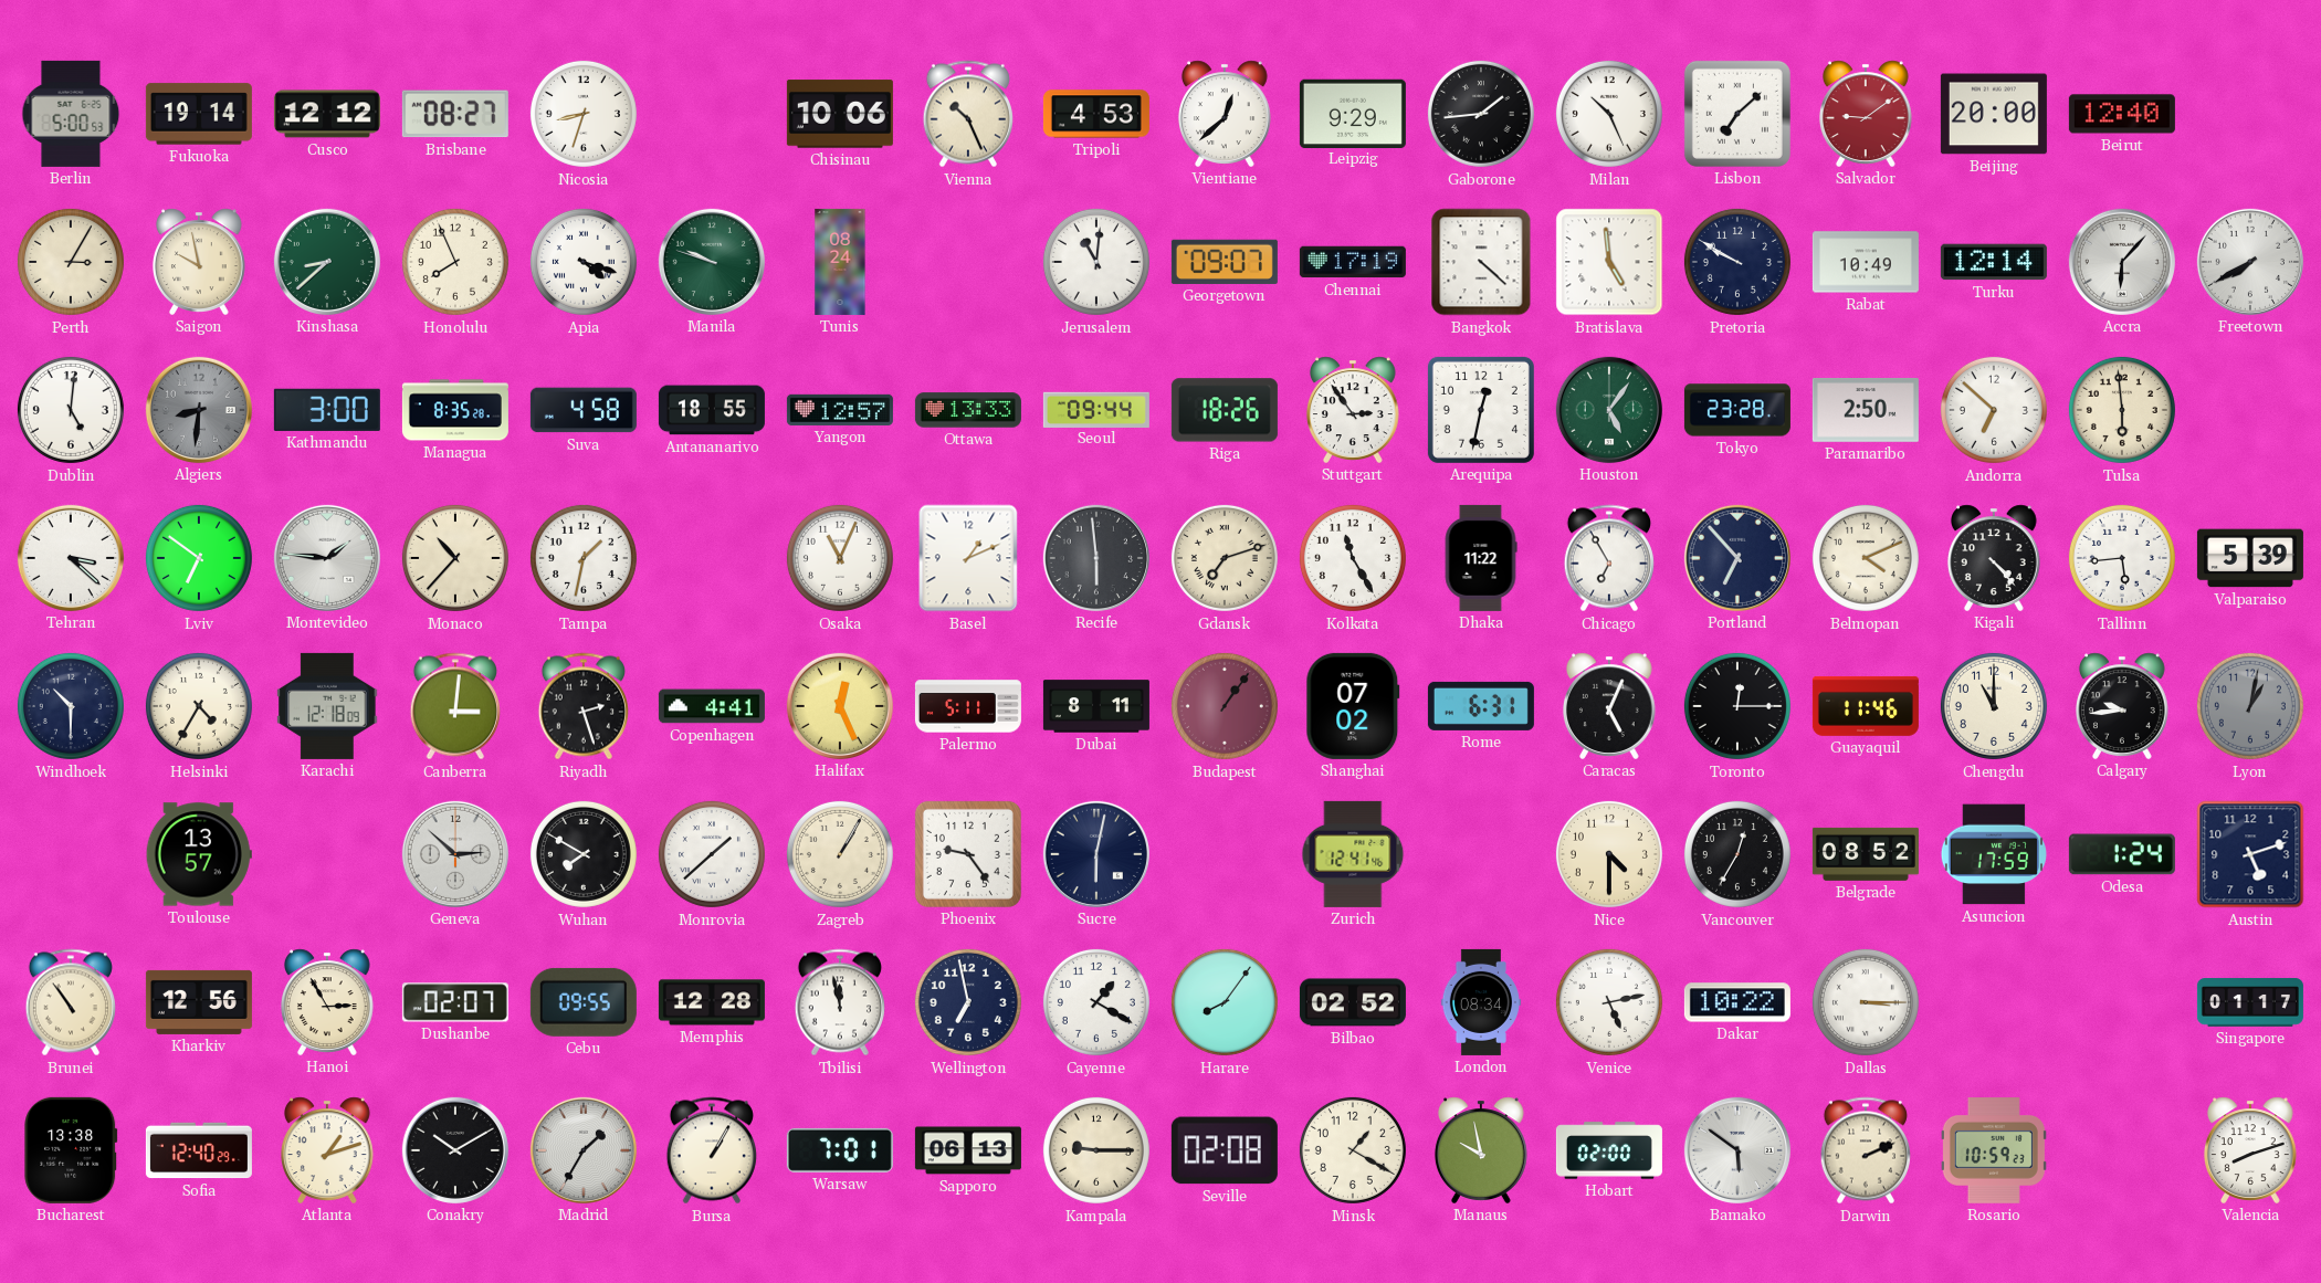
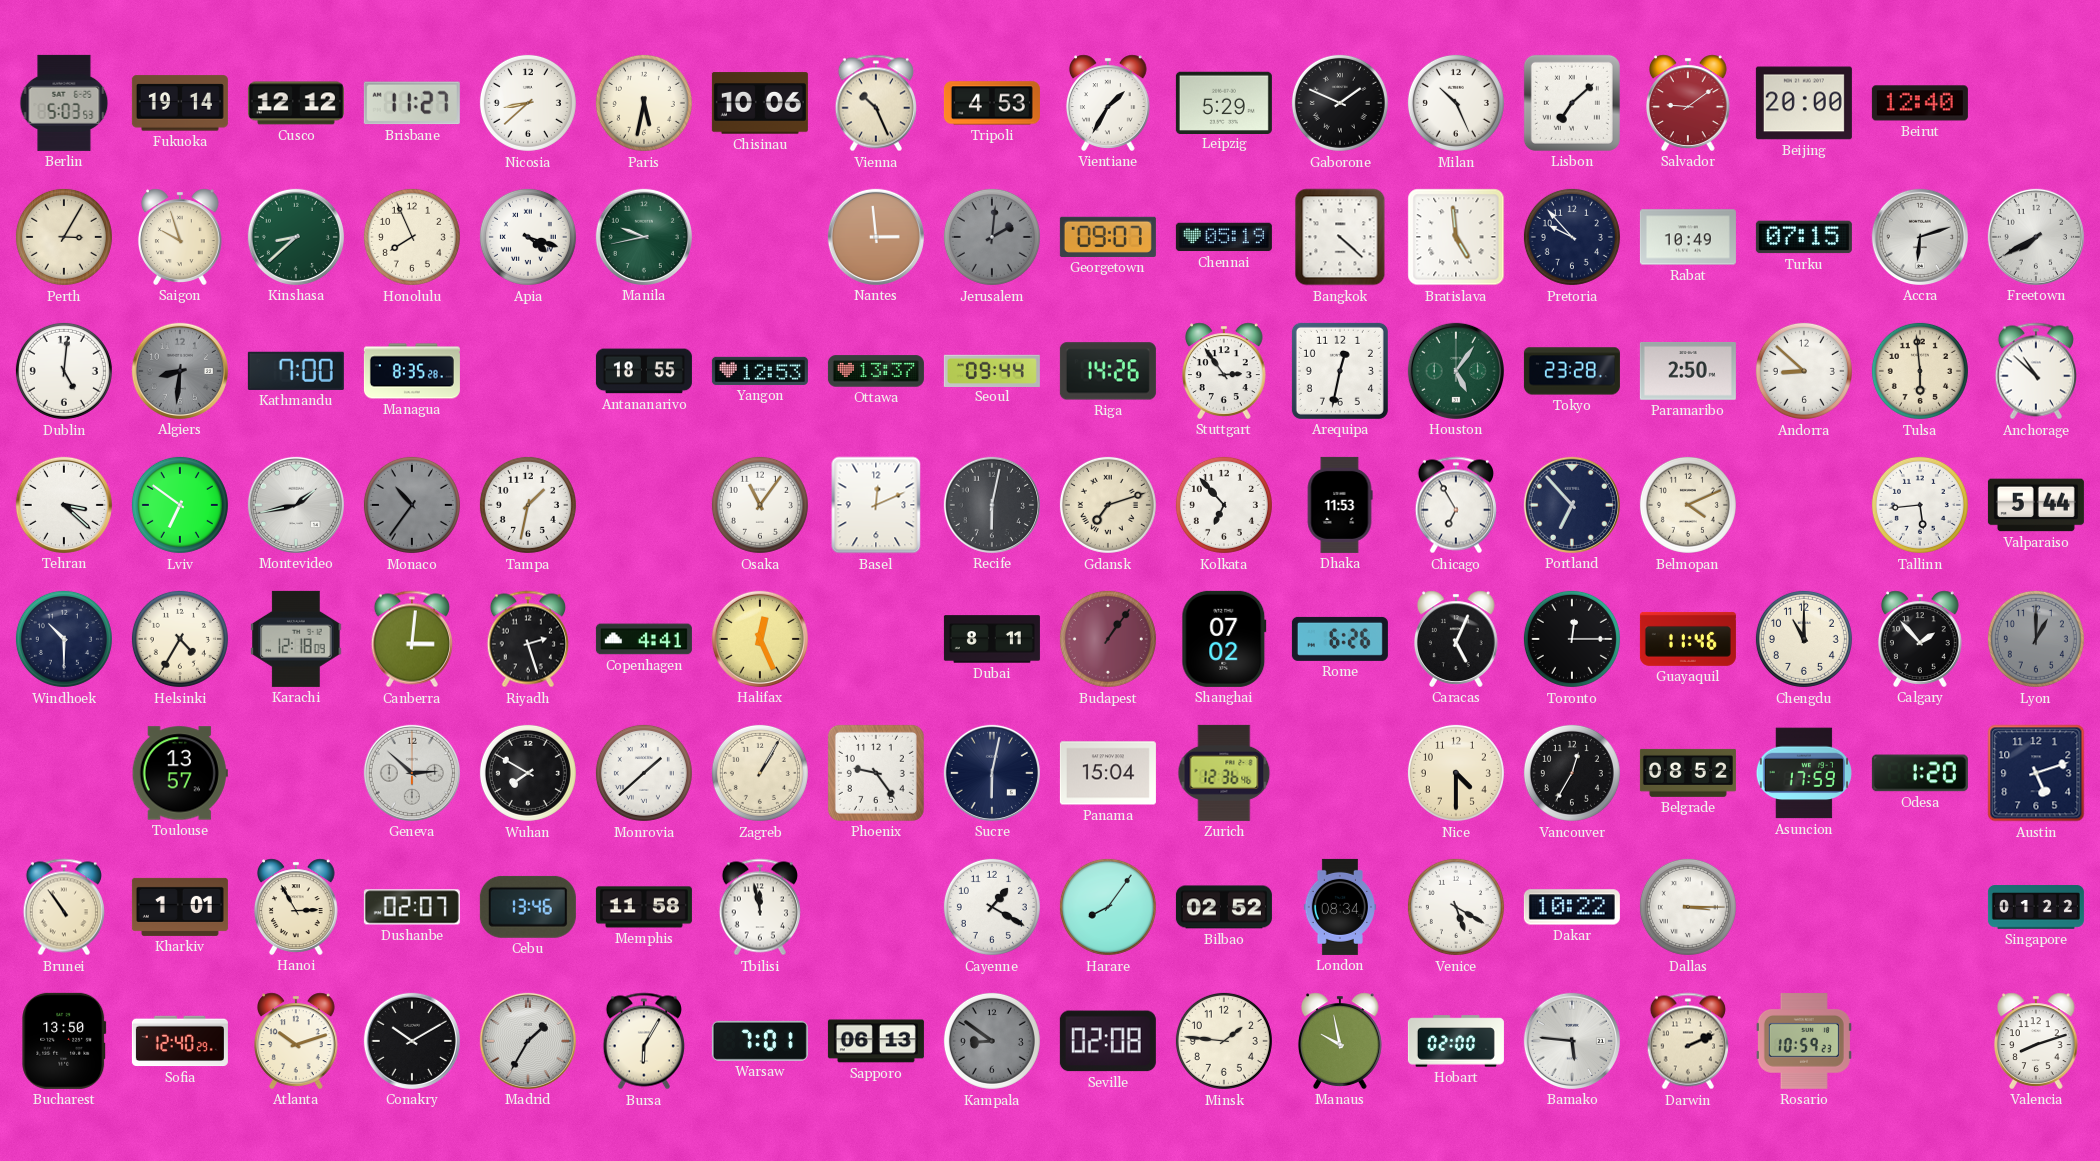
Berlin: 5:00 -> 5:03
Brisbane: 08:27 -> 11:27
Nicosia: 8:33 -> 8:38
Paris: none -> 5:32
Vientiane: 12:38 -> 1:35
Leipzig: 9:29 -> 5:29
Gaborone: 1:44 -> 1:49
Saigon: 9:58 -> 9:57
Manila: 9:48 -> 9:43
Tunis: 08:24 -> none
Nantes: none -> 2:59
Jerusalem: 11:01 -> 2:01
Jerusalem dial: white -> grey
Chennai: 17:19 -> 05:19
Pretoria: 9:50 -> 9:53
Turku: 12:14 -> 07:15
Accra: 6:07 -> 6:12
Kathmandu: 3:00 -> 7:00
Suva: 4:58 -> none
Yangon: 12:57 -> 12:53
Ottawa: 13:33 -> 13:37
Riga: 18:26 -> 14:26
Andorra: 6:52 -> 8:52
Anchorage: none -> 10:52
Montevideo: 1:46 -> 1:43
Monaco: 10:37 -> 10:36
Monaco dial: cream -> grey
Osaka: 11:04 -> 11:06
Basel: 1:11 -> 12:11
Recife: 5:59 -> 6:02
Kolkata: 11:25 -> 6:53
Dhaka: 11:22 -> 11:53
Kigali: 4:23 -> none
Valparaiso: 5:39 -> 5:44
Palermo: 5:11 -> none
Rome: 6:31 -> 6:26
Calgary: 9:44 -> 1:53
Lyon: 1:02 -> 1:00
Panama: none -> 15:04
Zurich: 12:41 -> 12:36
Odesa: 1:24 -> 1:20
Kharkiv: 12:56 -> 1:01
Cebu: 09:55 -> 13:46
Memphis: 12:28 -> 11:58
Wellington: 6:58 -> none
Venice: 5:13 -> 5:20
Singapore: 01:17 -> 01:22
Bucharest: 13:38 -> 13:50
Atlanta: 1:12 -> 10:12
Bursa: 1:05 -> 6:05
Kampala: 9:15 -> 8:51
Kampala dial: cream -> grey
Minsk: 1:20 -> 1:46
Bamako: 5:51 -> 5:46
